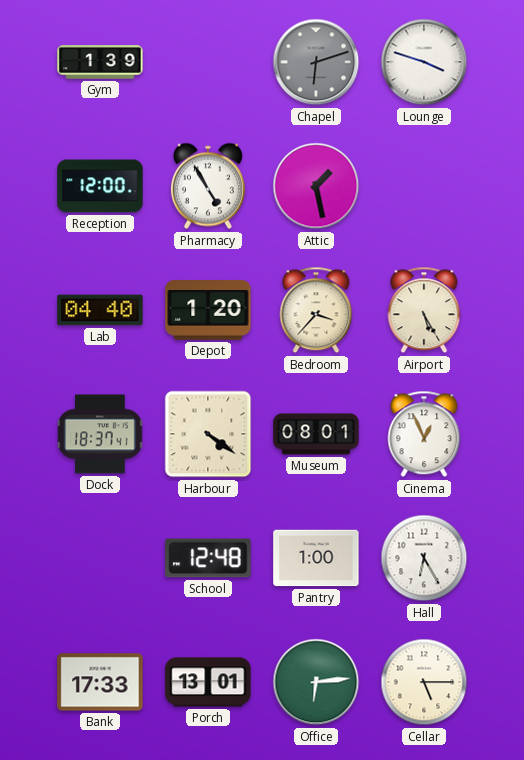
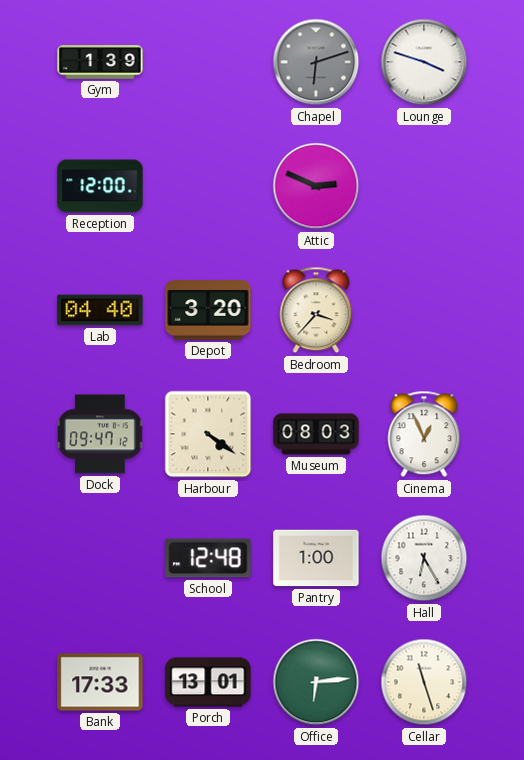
Pharmacy: 4:55 -> none
Attic: 1:28 -> 2:49
Depot: 1:20 -> 3:20
Airport: 5:25 -> none
Dock: 18:37 -> 09:47
Museum: 08:01 -> 08:03
Cellar: 5:15 -> 11:27
